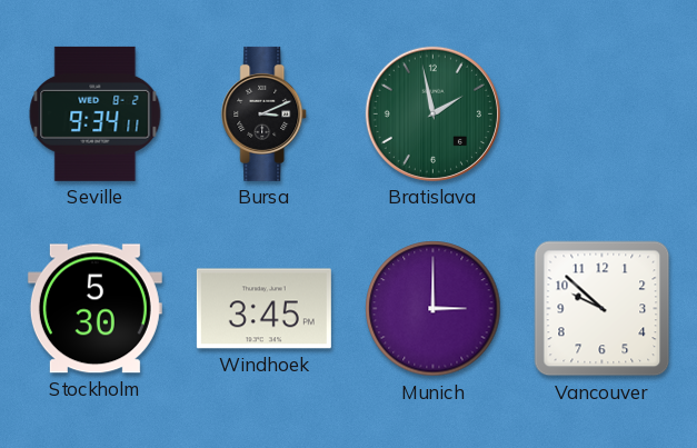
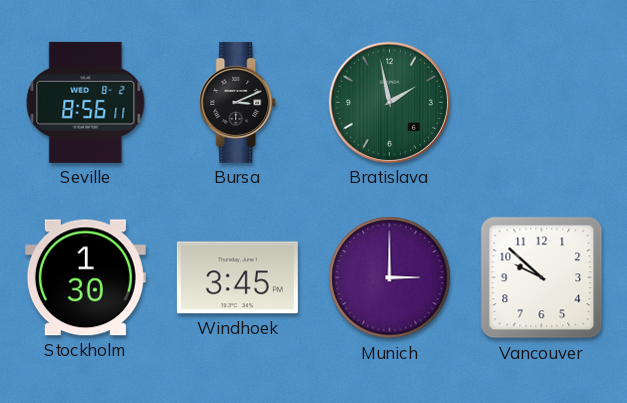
Seville: 9:34 -> 8:56
Stockholm: 5:30 -> 1:30
